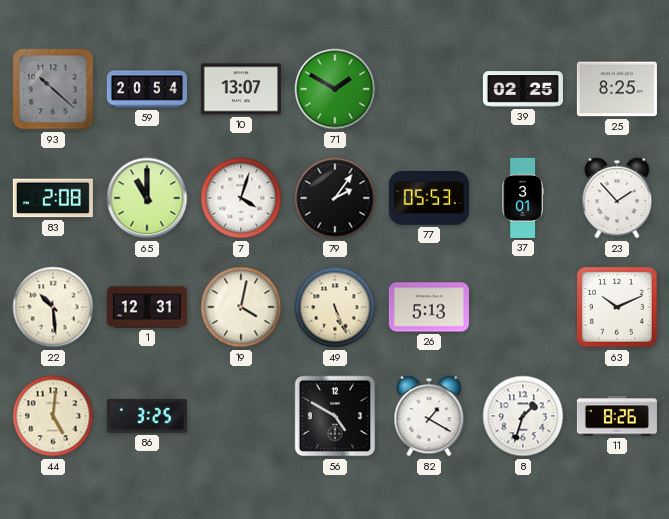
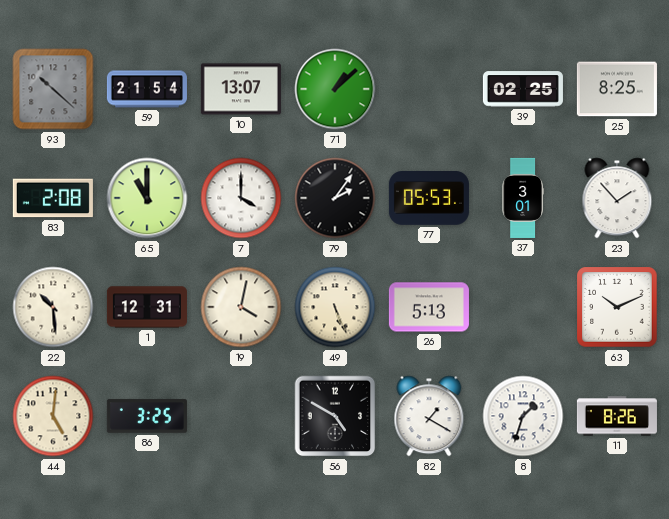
59: 20:54 -> 21:54
71: 1:50 -> 1:08
7: 4:03 -> 4:00
